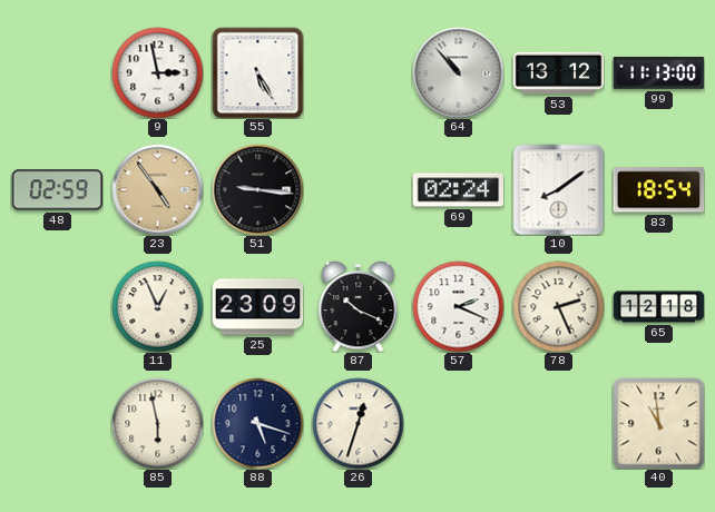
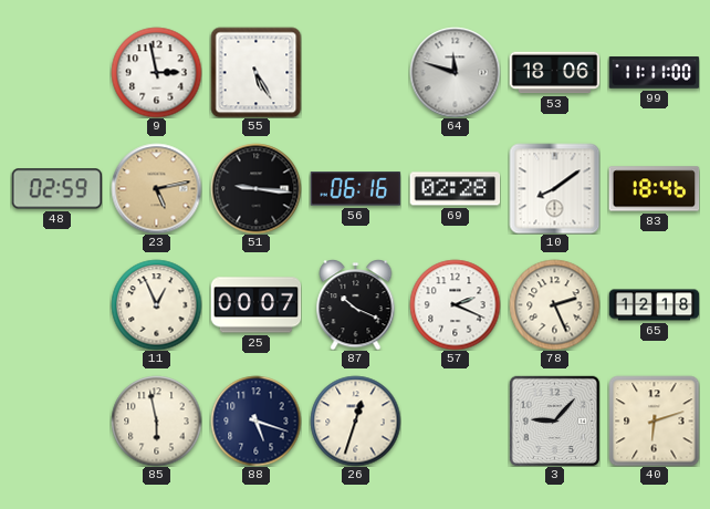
64: 10:53 -> 11:48
53: 13:12 -> 18:06
99: 11:13 -> 11:11
23: 4:54 -> 5:13
56: none -> 06:16
69: 02:24 -> 02:28
83: 18:54 -> 18:46
25: 23:09 -> 00:07
3: none -> 9:07
40: 10:59 -> 6:12
